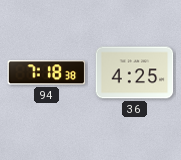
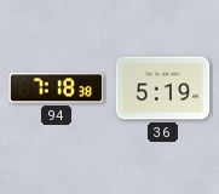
36: 4:25 -> 5:19
